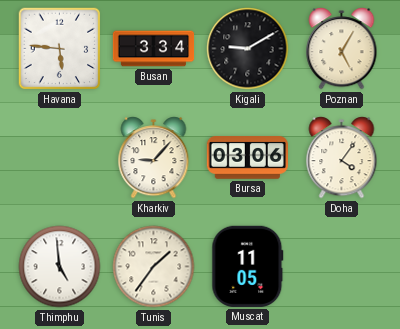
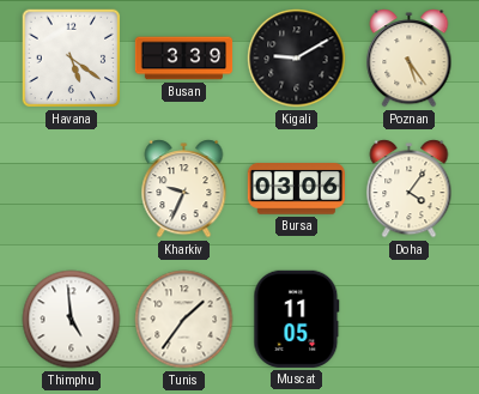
Havana: 5:46 -> 5:21
Busan: 3:34 -> 3:39
Poznan: 5:05 -> 5:24
Kharkiv: 9:07 -> 9:34
